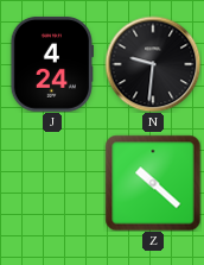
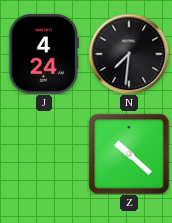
N: 9:31 -> 7:31
